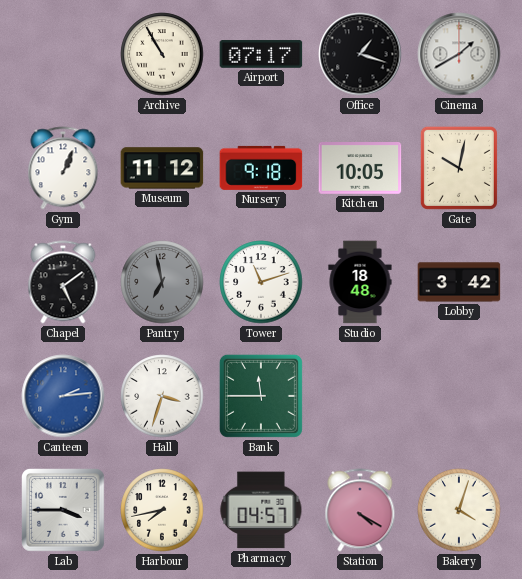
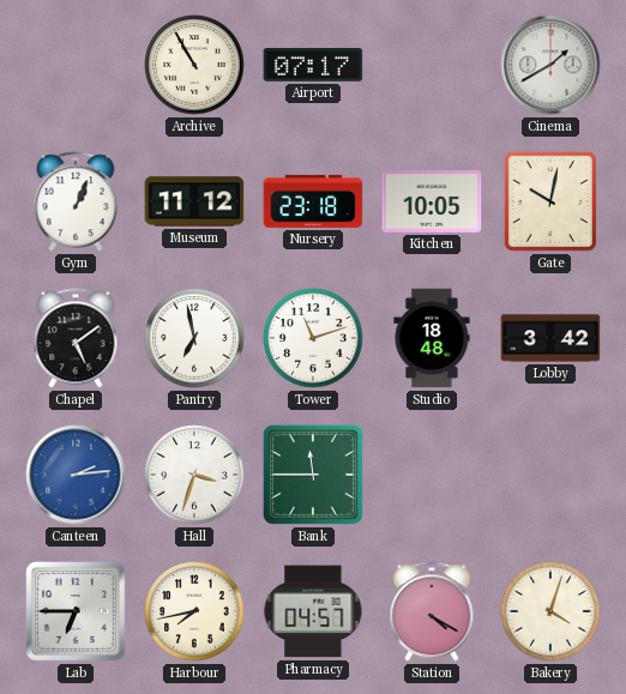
Office: 1:18 -> none
Nursery: 9:18 -> 23:18
Pantry dial: grey -> white
Lab: 3:45 -> 6:45
